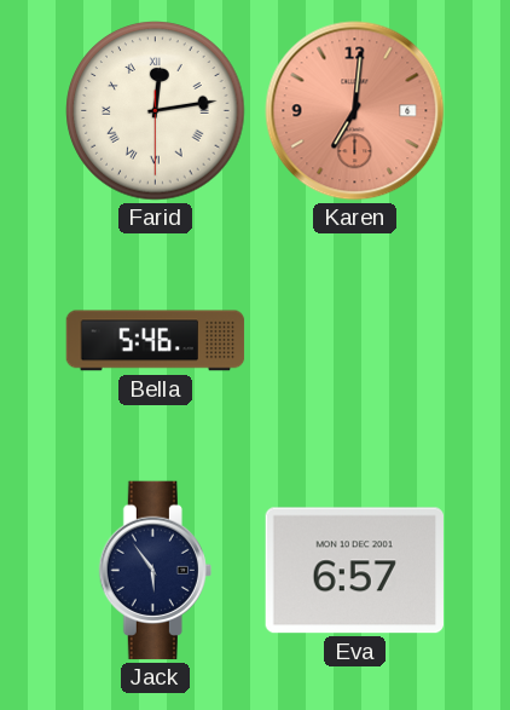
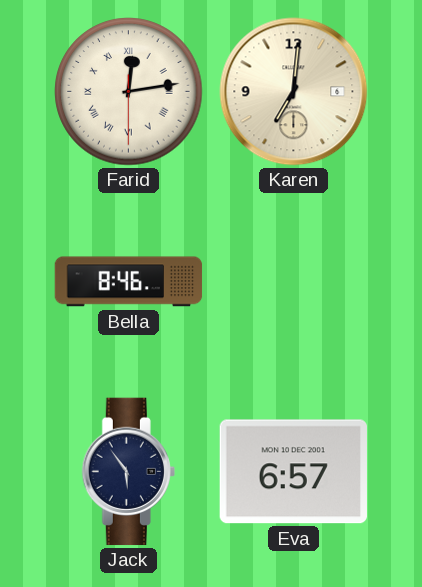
Karen dial: salmon -> cream
Bella: 5:46 -> 8:46
